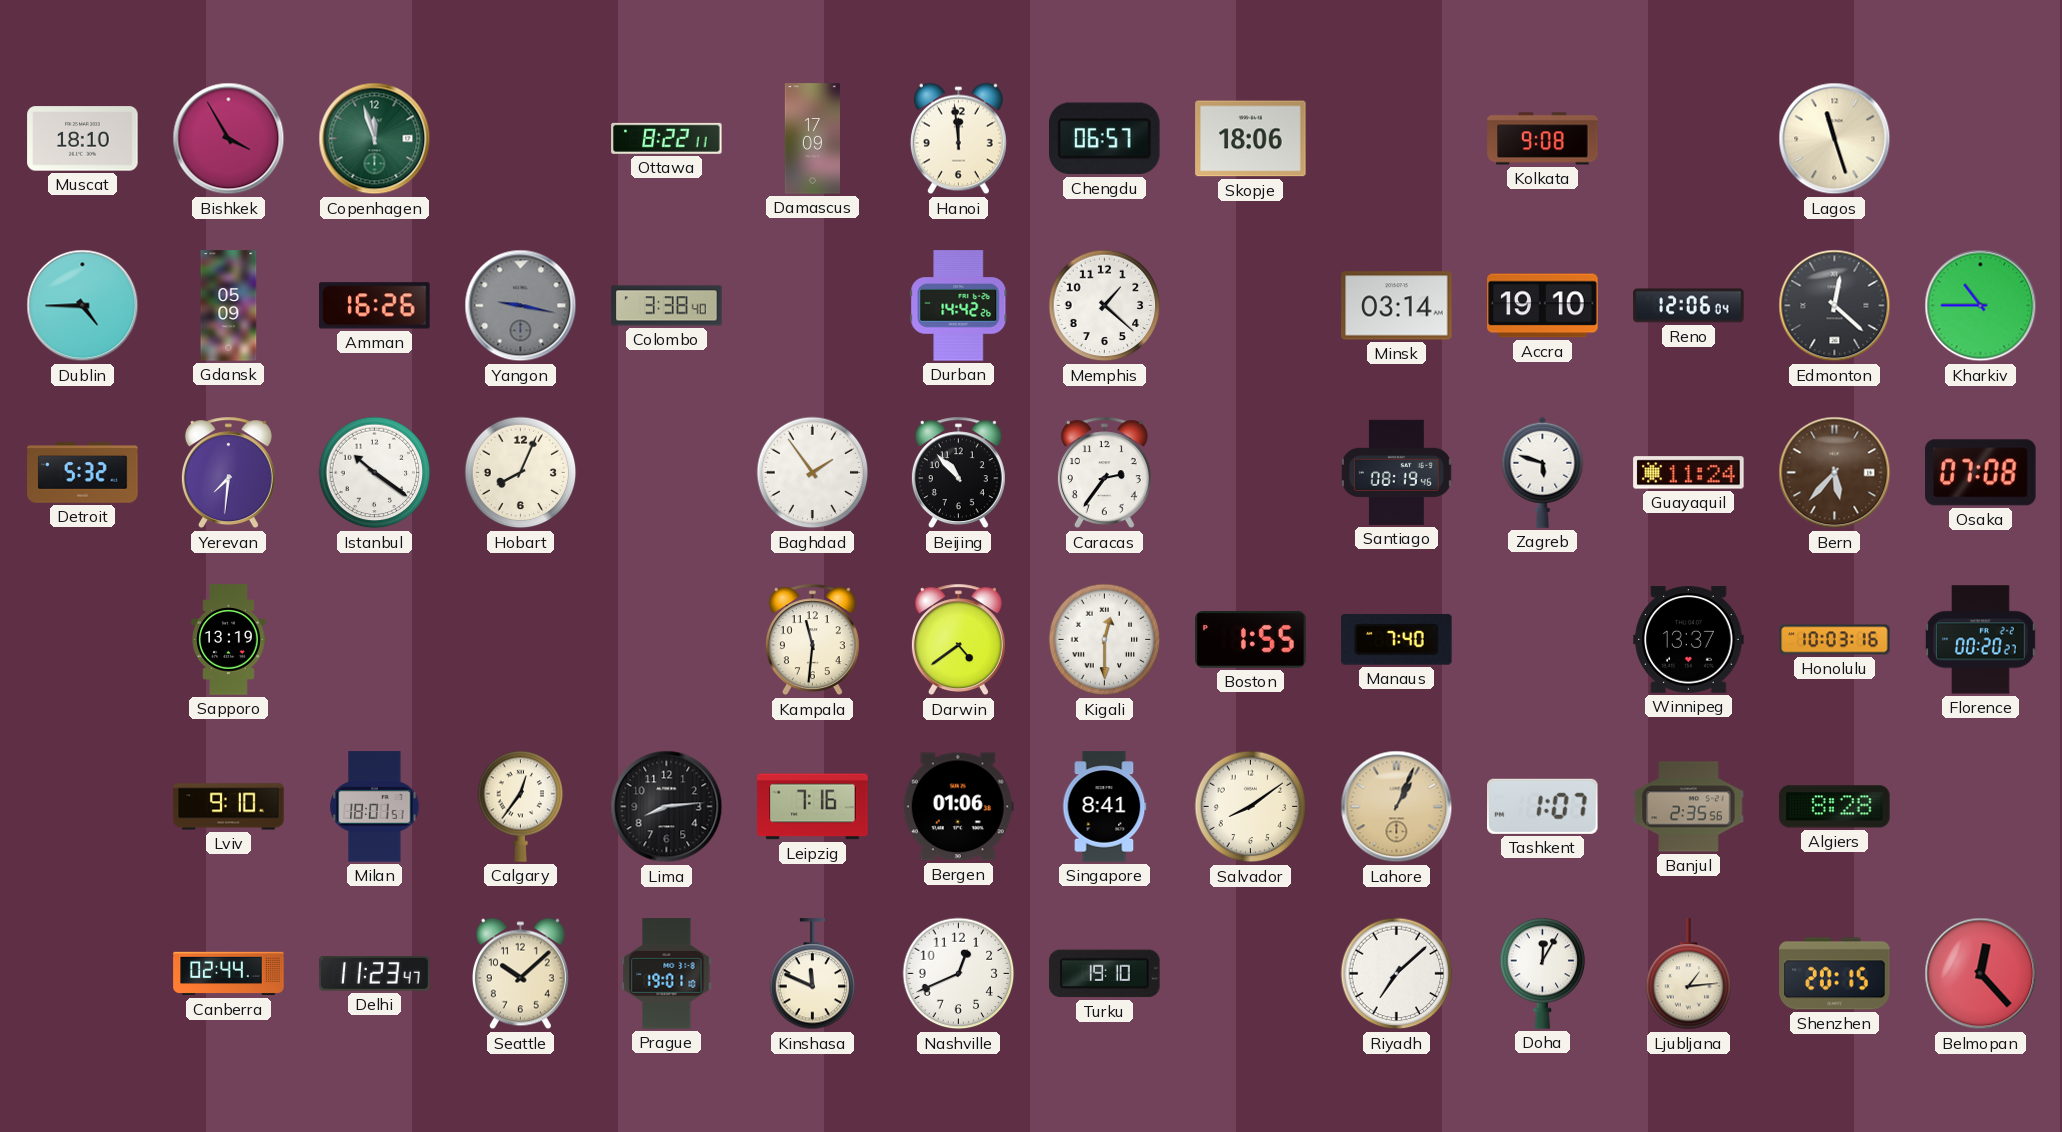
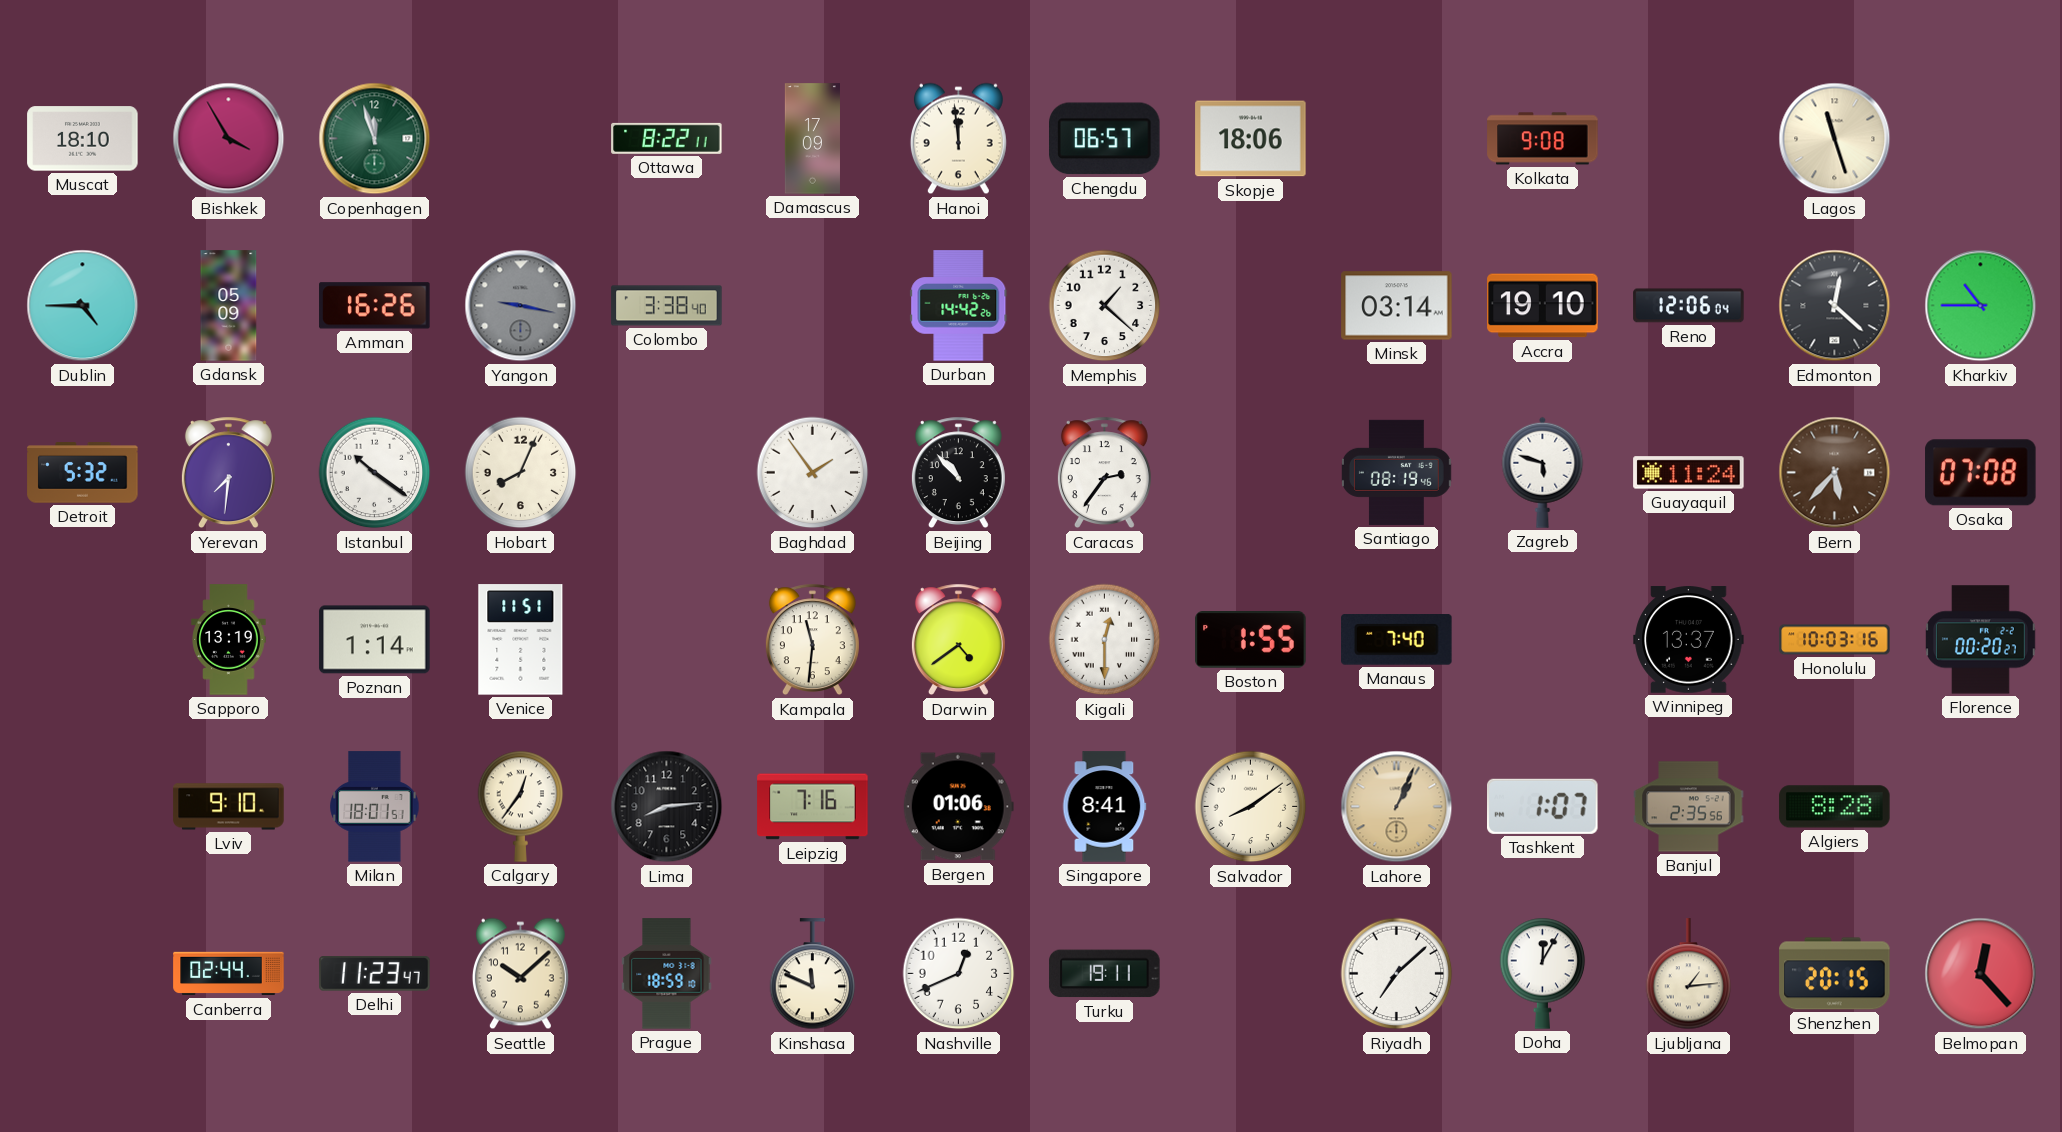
Poznan: none -> 1:14
Venice: none -> 11:51
Prague: 19:01 -> 18:59
Turku: 19:10 -> 19:11
